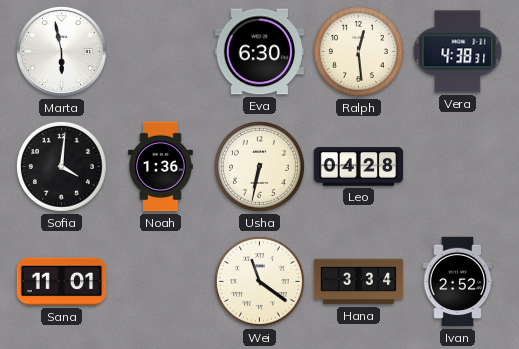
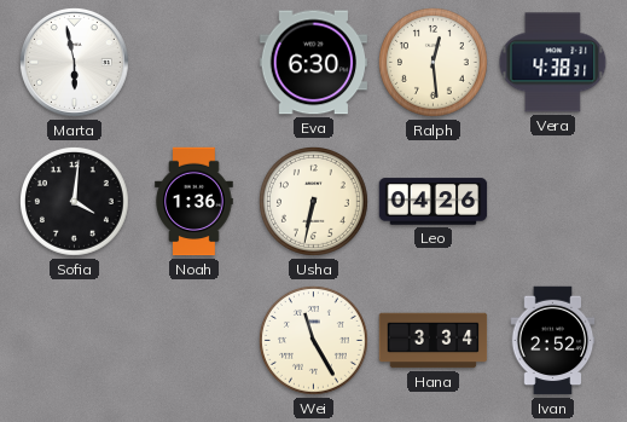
Leo: 04:28 -> 04:26
Sana: 11:01 -> none
Wei: 11:21 -> 11:25
